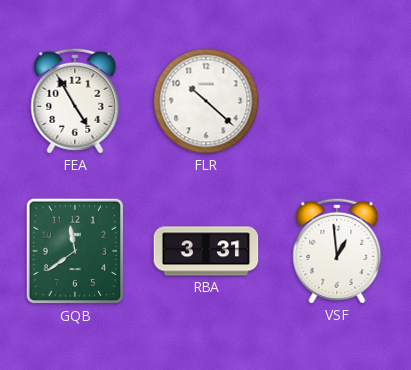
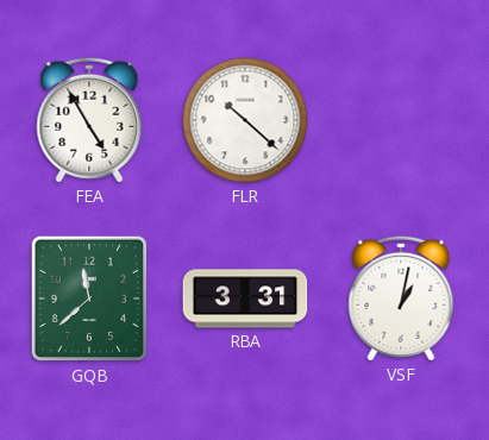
GQB: 11:39 -> 11:38
VSF: 12:59 -> 1:02
